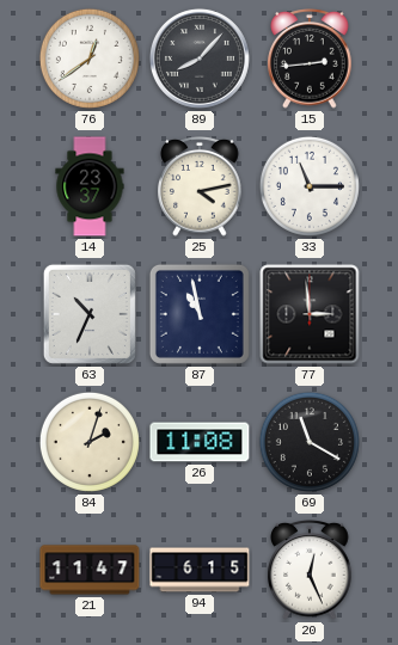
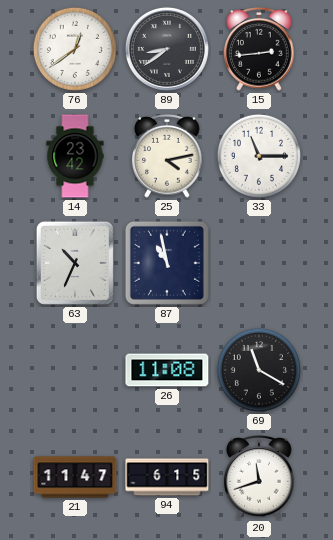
89: 8:07 -> 8:39
14: 23:37 -> 23:42
77: 2:59 -> none
84: 2:03 -> none
20: 12:26 -> 11:42
